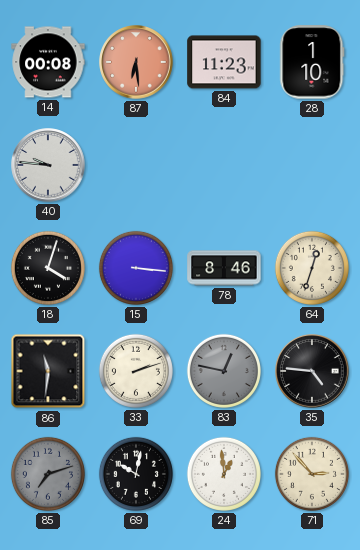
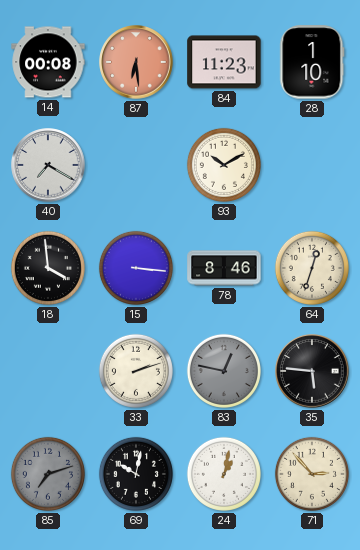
40: 9:46 -> 7:20
93: none -> 10:10
18: 4:03 -> 3:59
86: 11:31 -> none
35: 4:46 -> 5:46
24: 12:59 -> 1:02
